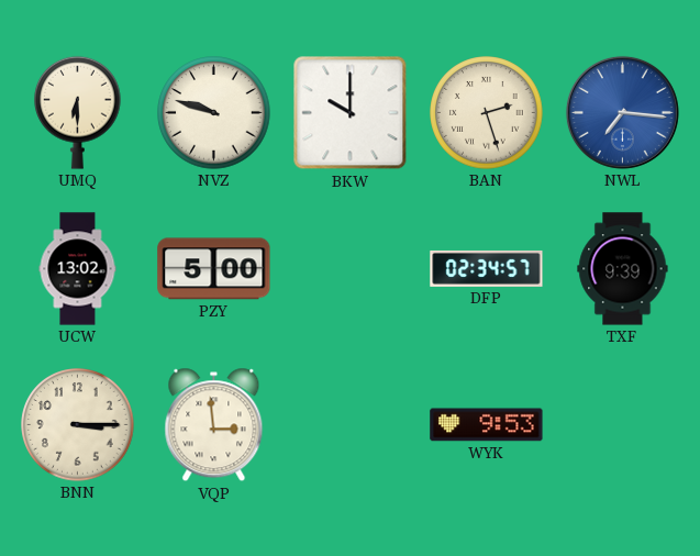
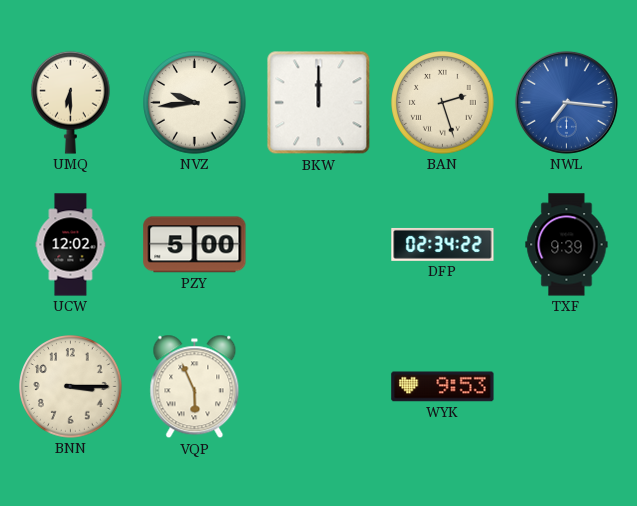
NVZ: 9:48 -> 9:44
BKW: 10:00 -> 12:00
UCW: 13:02 -> 12:02
DFP: 02:34:57 -> 02:34:22
VQP: 2:59 -> 5:56
